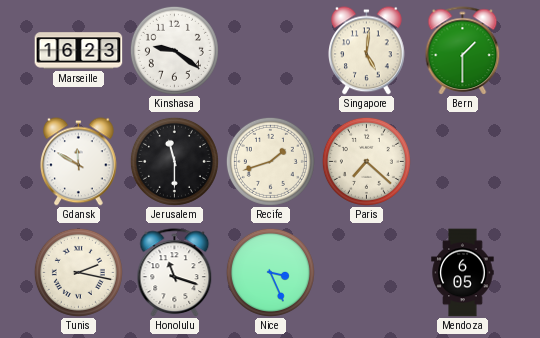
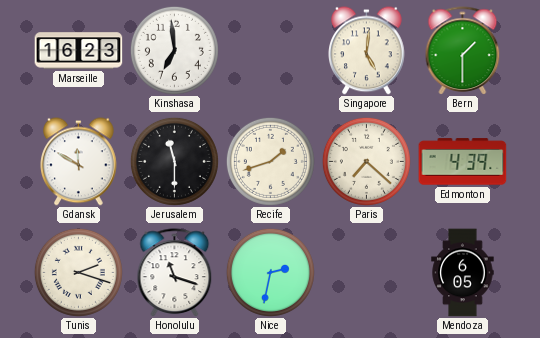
Kinshasa: 9:21 -> 6:59
Edmonton: none -> 4:39
Tunis: 2:17 -> 2:18
Nice: 3:26 -> 2:32
